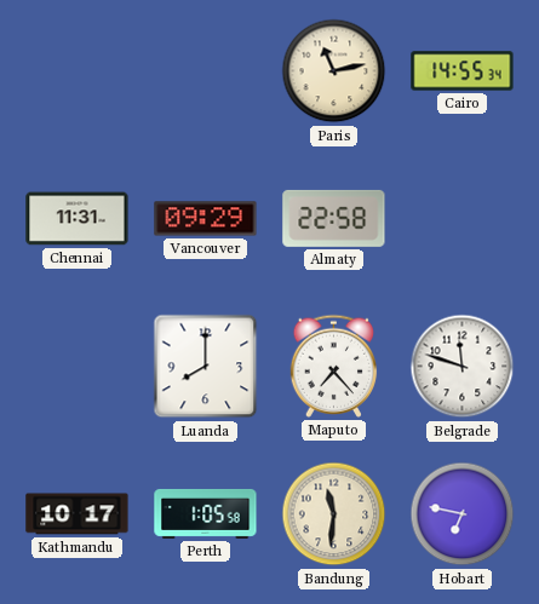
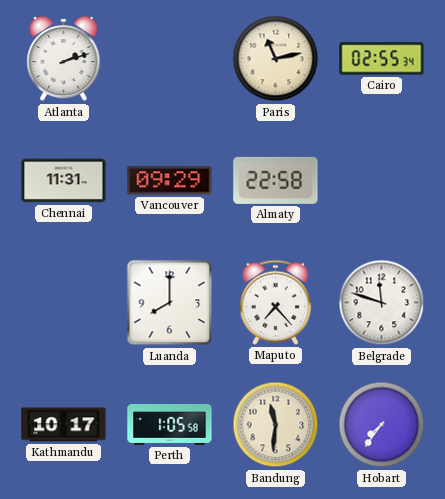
Atlanta: none -> 2:12
Cairo: 14:55 -> 02:55
Hobart: 6:47 -> 7:36
